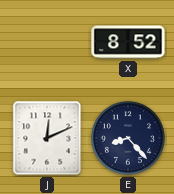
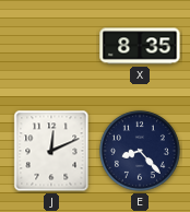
X: 8:52 -> 8:35
